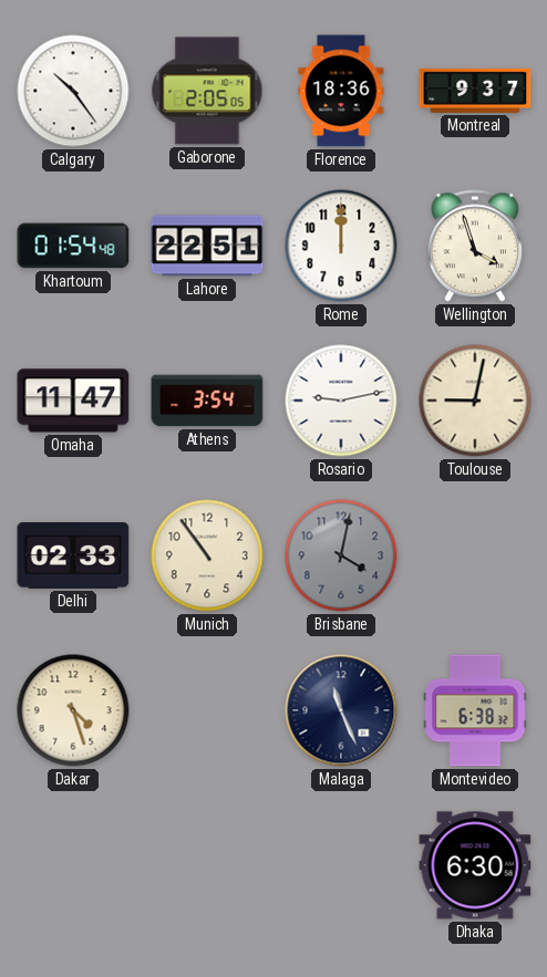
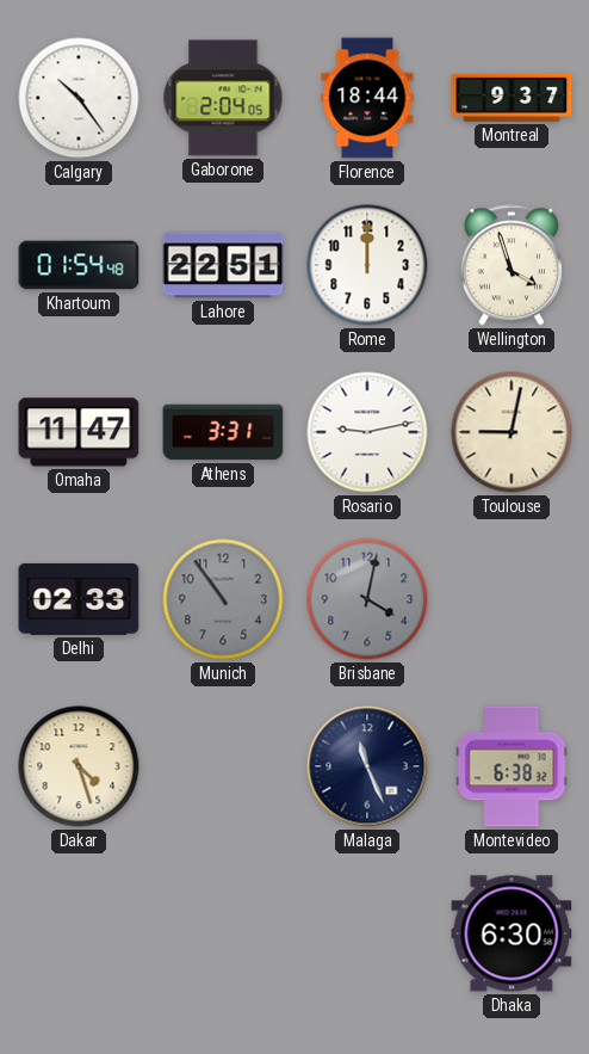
Gaborone: 2:05 -> 2:04
Florence: 18:36 -> 18:44
Athens: 3:54 -> 3:31
Munich dial: cream -> grey
